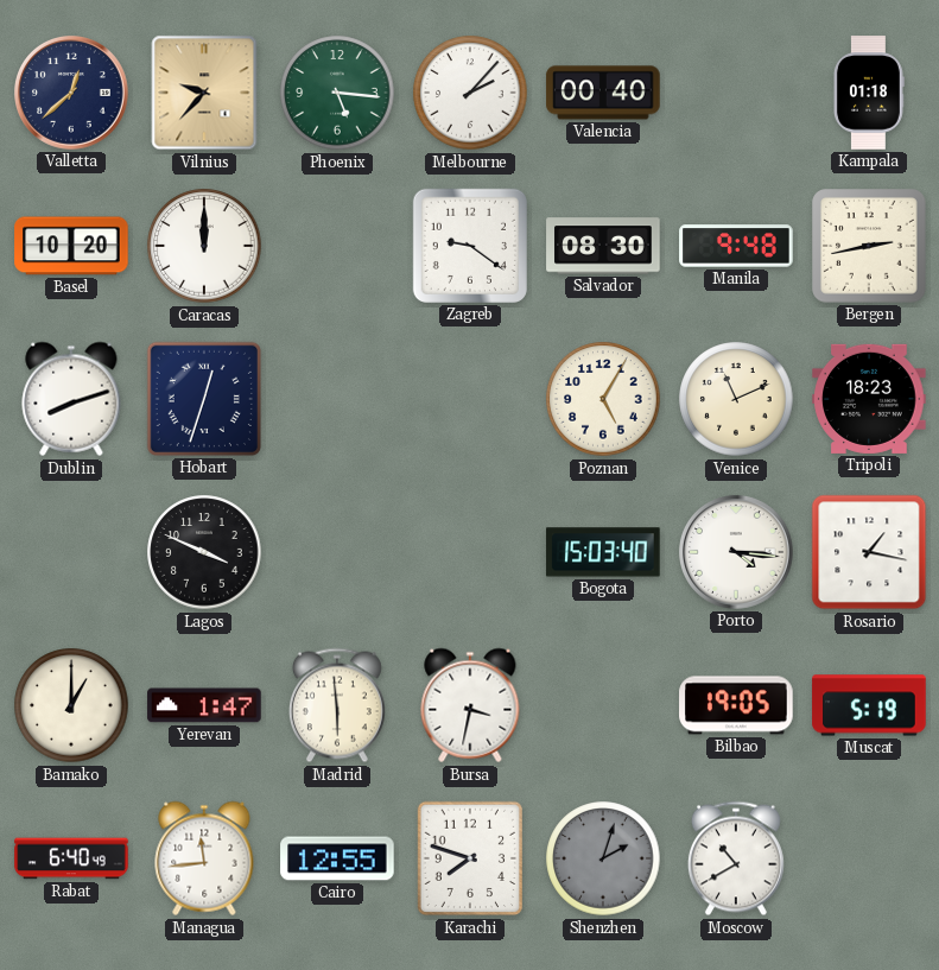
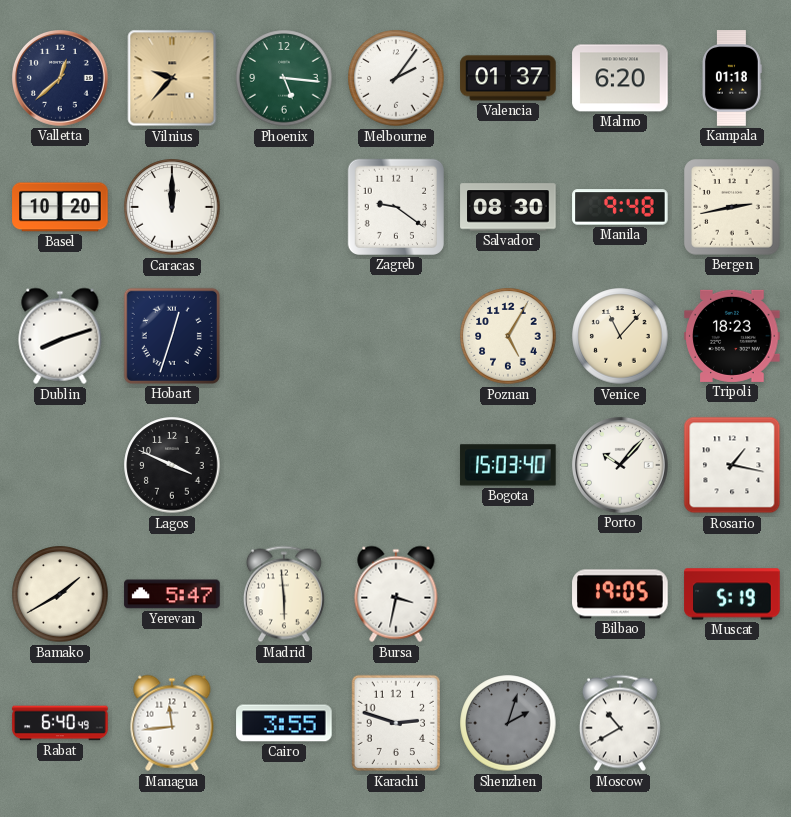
Melbourne: 2:07 -> 2:06
Valencia: 00:40 -> 01:37
Malmo: none -> 6:20
Venice: 11:11 -> 11:07
Porto: 4:16 -> 10:07
Bamako: 1:00 -> 1:40
Yerevan: 1:47 -> 5:47
Cairo: 12:55 -> 3:55
Karachi: 7:48 -> 2:48
